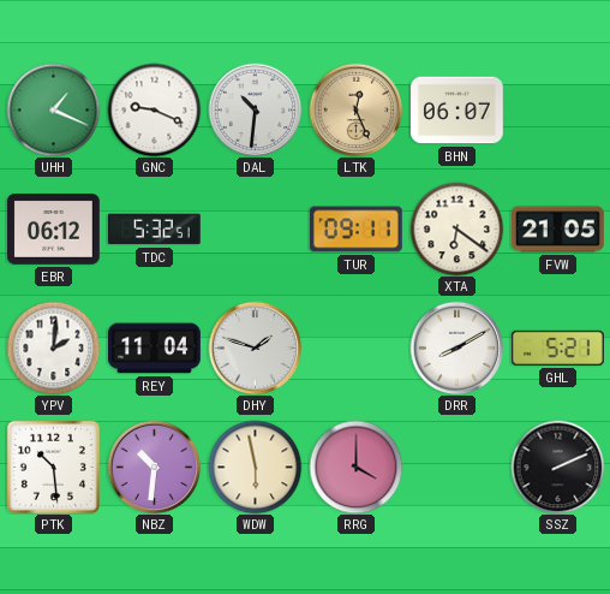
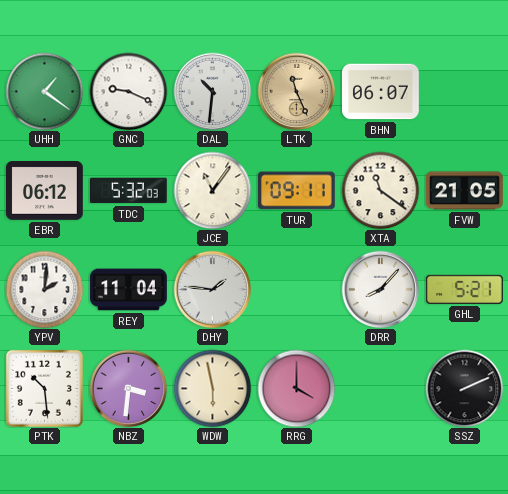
UHH: 1:19 -> 1:21
LTK: 12:26 -> 11:26
TDC: 5:32:51 -> 5:32:03
JCE: none -> 11:06
XTA: 6:21 -> 11:21
DHY: 1:48 -> 1:46
DRR: 8:10 -> 8:07
NBZ: 10:31 -> 3:31
